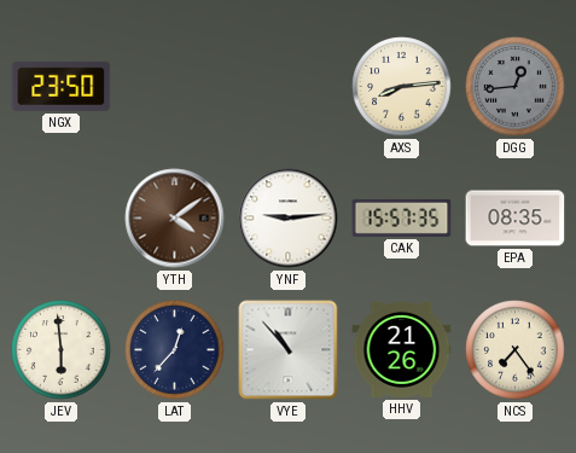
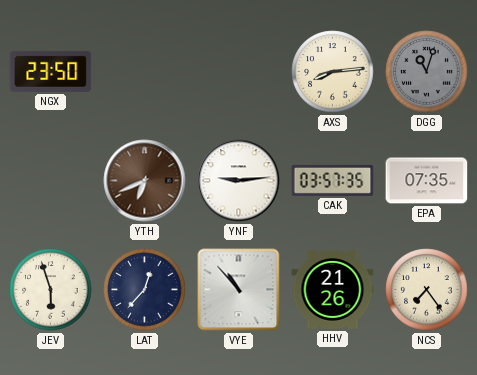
DGG: 12:44 -> 11:03
YTH: 4:09 -> 6:41
CAK: 15:57 -> 03:57
EPA: 08:35 -> 07:35
JEV: 5:59 -> 5:57
